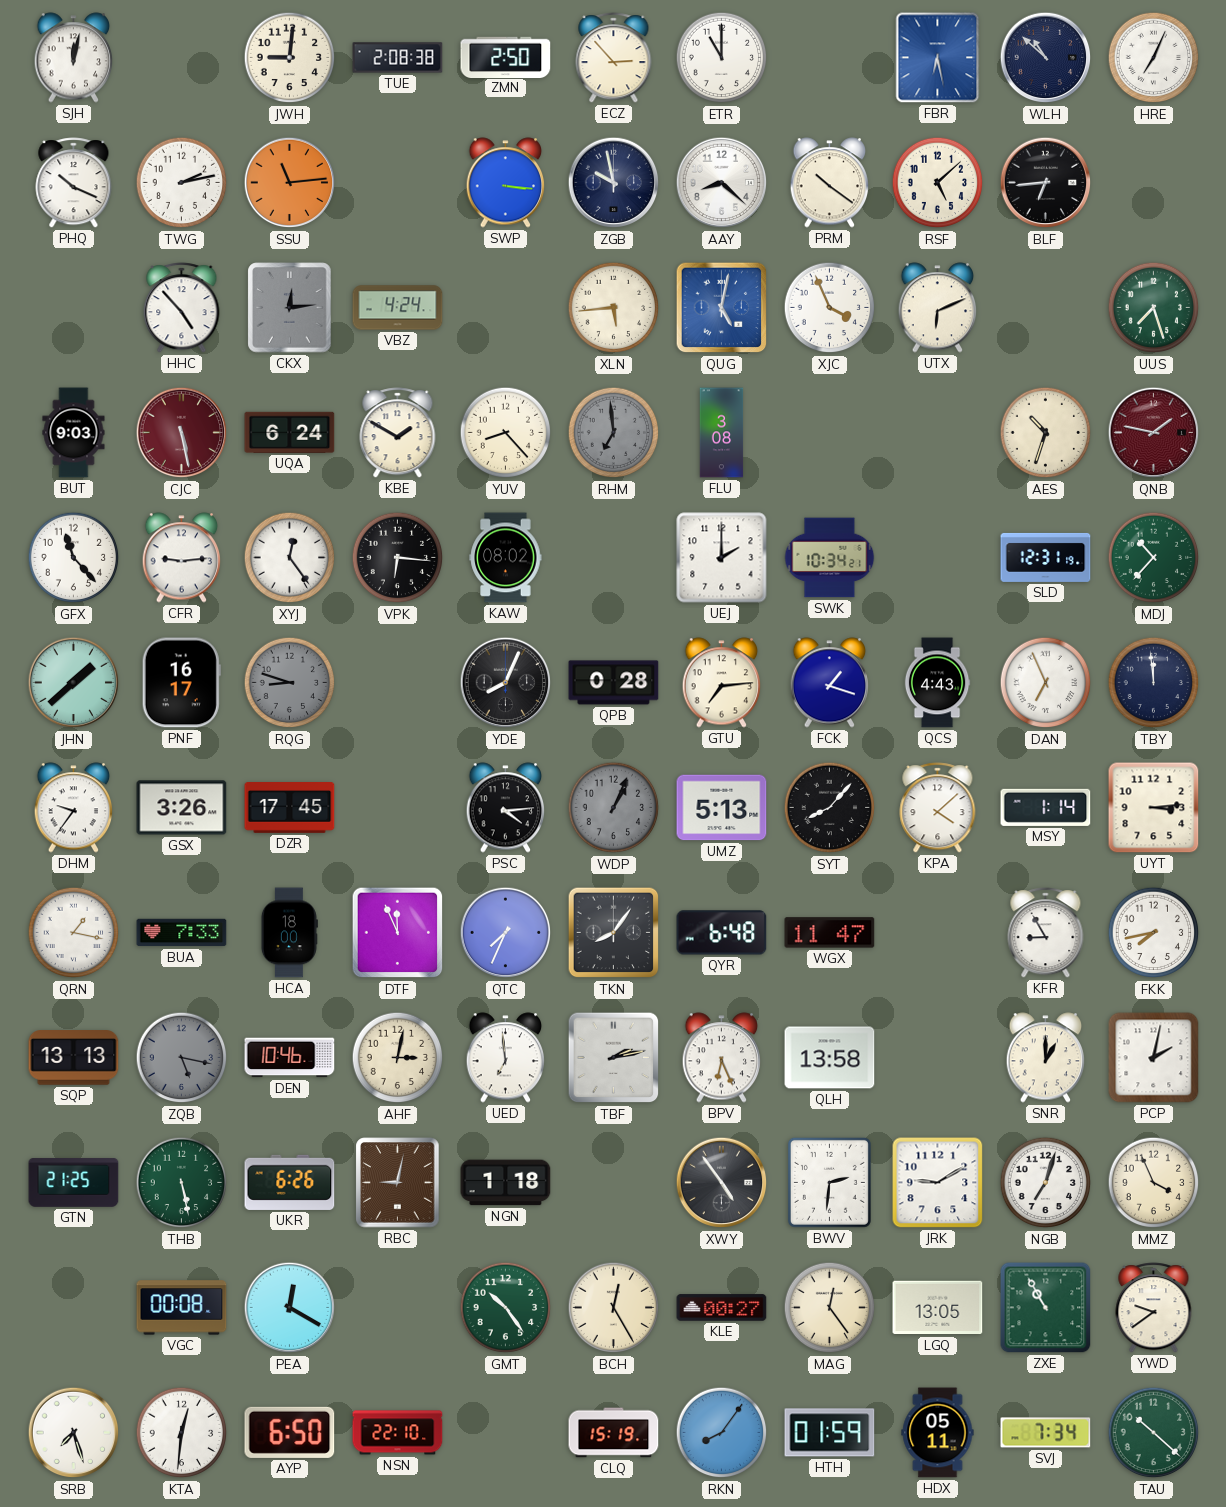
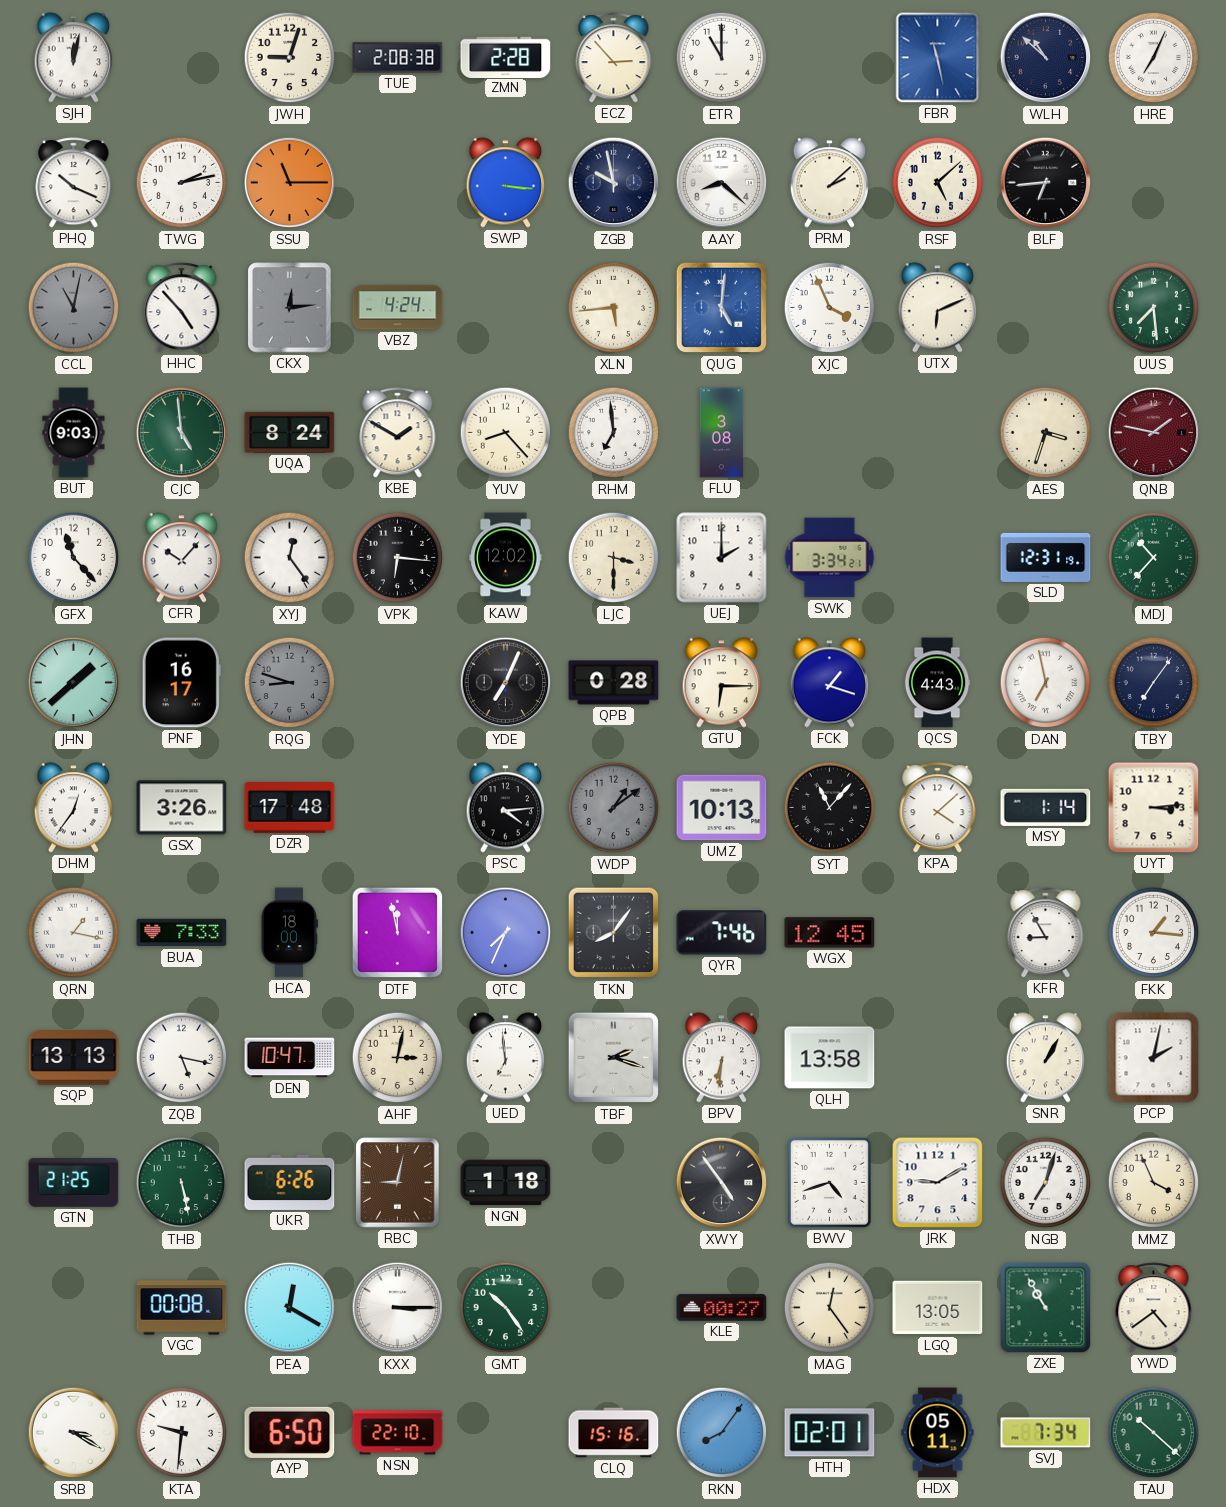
JWH: 9:01 -> 9:03
ZMN: 2:50 -> 2:28
FBR: 6:28 -> 11:28
SSU: 11:14 -> 11:15
PRM: 10:21 -> 2:08
CCL: none -> 11:02
QUG: 5:02 -> 5:01
UUS: 7:27 -> 7:29
CJC: 5:28 -> 4:59
CJC dial: burgundy -> green
UQA: 6:24 -> 8:24
RHM dial: grey -> white
AES: 10:33 -> 3:33
CFR: 9:14 -> 10:07
KAW: 08:02 -> 12:02
LJC: none -> 3:30
SWK: 10:34 -> 3:34
YDE: 8:04 -> 7:04
GTU: 7:14 -> 6:15
DAN: 6:56 -> 6:58
TBY: 11:59 -> 7:06
DHM: 9:36 -> 12:36
DZR: 17:45 -> 17:48
WDP: 1:04 -> 1:09
UMZ: 5:13 -> 10:13
SYT: 8:07 -> 11:07
DTF: 11:56 -> 11:58
QYR: 6:48 -> 7:46
WGX: 11:47 -> 12:45
FKK: 7:43 -> 1:16
ZQB dial: grey -> white
DEN: 10:46 -> 10:47
TBF: 2:13 -> 2:18
BPV: 6:26 -> 6:31
SNR: 1:00 -> 1:05
BWV: 2:31 -> 4:42
KXX: none -> 3:15
BCH: 12:25 -> none
YWD: 9:39 -> 4:39
SRB: 7:27 -> 3:20
KTA: 12:31 -> 9:31
CLQ: 15:19 -> 15:16
HTH: 01:59 -> 02:01
